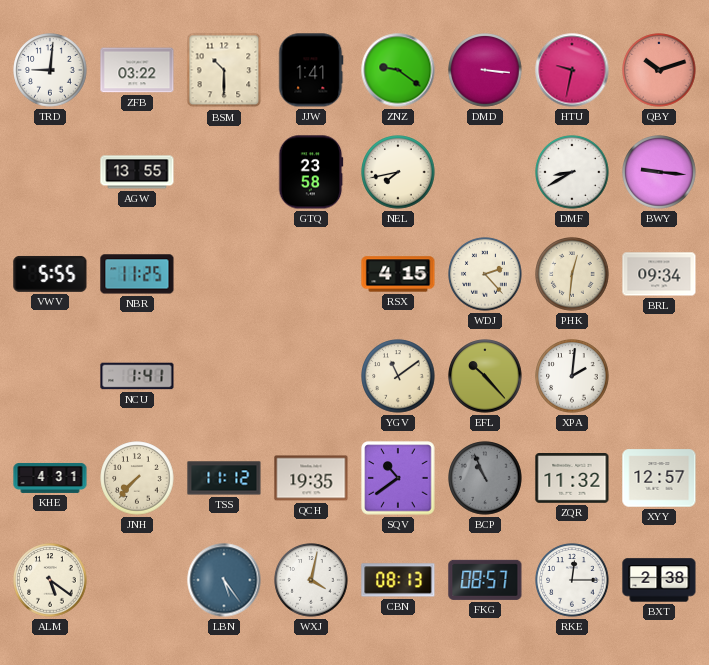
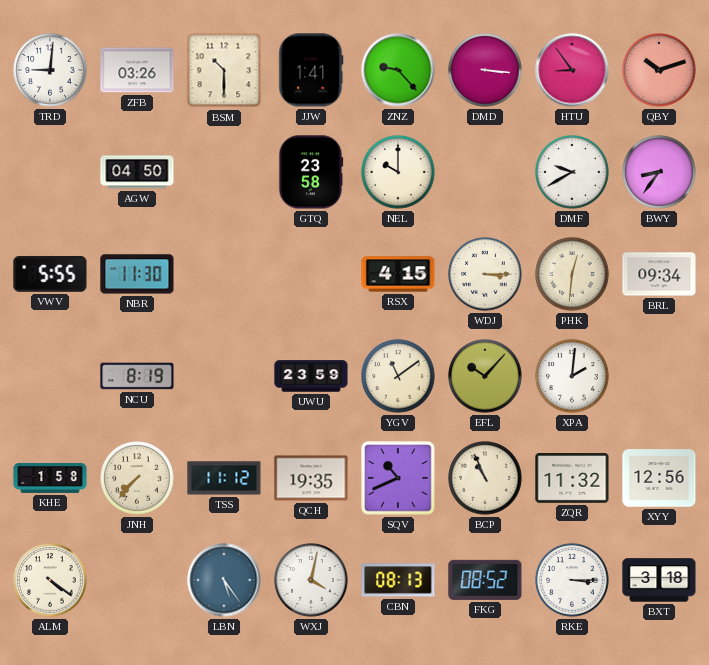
ZFB: 03:22 -> 03:26
ZNZ: 9:21 -> 9:23
HTU: 9:32 -> 8:54
AGW: 13:55 -> 04:50
NEL: 7:43 -> 10:00
DMF: 8:40 -> 9:40
BWY: 9:16 -> 8:36
NBR: 11:25 -> 11:30
WDJ: 2:23 -> 3:15
NCU: 1:41 -> 8:19
UWU: none -> 23:59
EFL: 10:23 -> 10:07
KHE: 4:31 -> 1:58
SQV: 10:39 -> 10:41
BCP dial: grey -> cream
XYY: 12:57 -> 12:56
ALM: 5:21 -> 4:21
FKG: 08:57 -> 08:52
RKE: 12:15 -> 3:15
BXT: 2:38 -> 3:18
